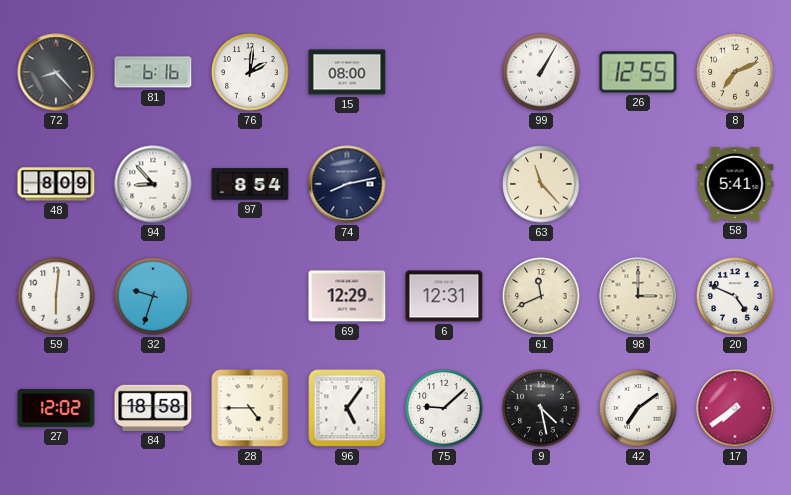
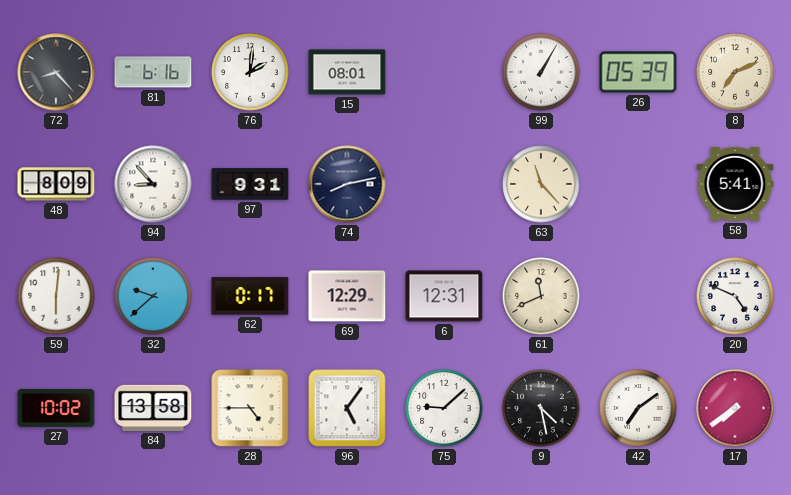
15: 08:00 -> 08:01
26: 12:55 -> 05:39
97: 8:54 -> 9:31
32: 9:33 -> 9:38
62: none -> 0:17
98: 3:00 -> none
27: 12:02 -> 10:02
84: 18:58 -> 13:58
